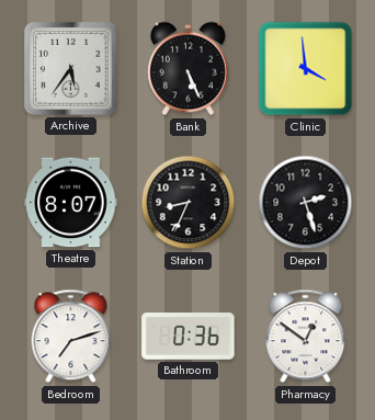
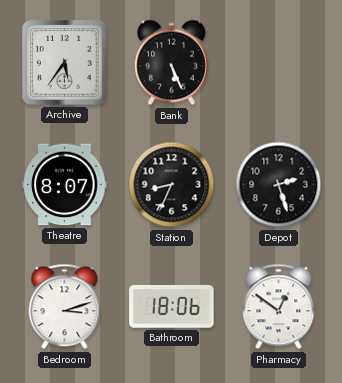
Clinic: 3:59 -> none
Bedroom: 7:12 -> 3:12
Bathroom: 0:36 -> 18:06
